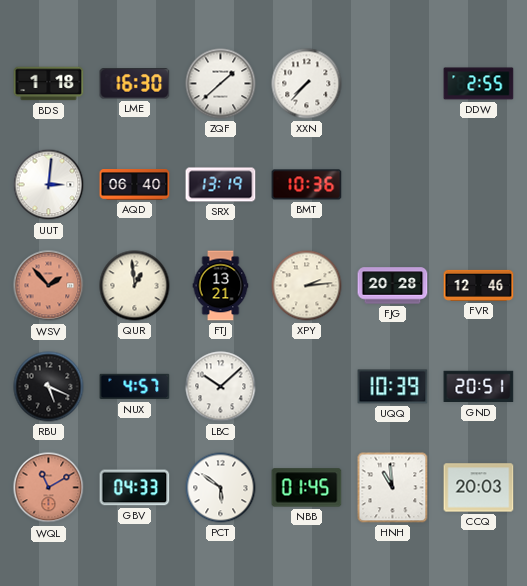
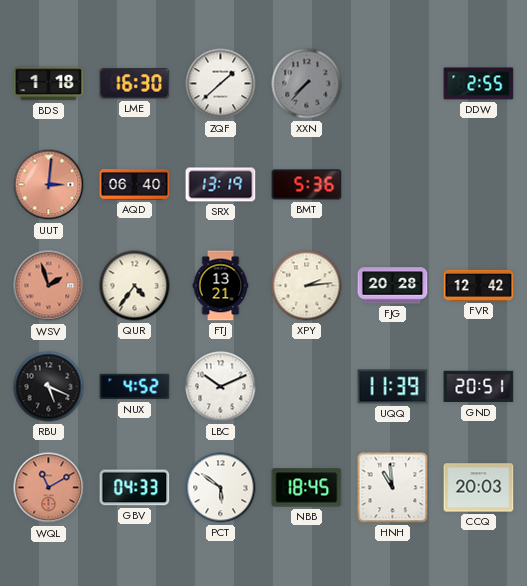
XXN dial: white -> grey
UUT dial: white -> salmon
BMT: 10:36 -> 5:36
WSV: 1:53 -> 1:57
QUR: 12:59 -> 4:36
FVR: 12:46 -> 12:42
NUX: 4:57 -> 4:52
LBC: 10:08 -> 10:11
UQQ: 10:39 -> 11:39
NBB: 01:45 -> 18:45
